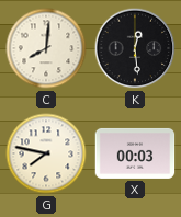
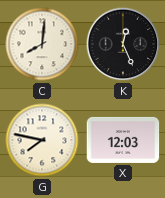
K: 12:29 -> 12:26
X: 00:03 -> 12:03
